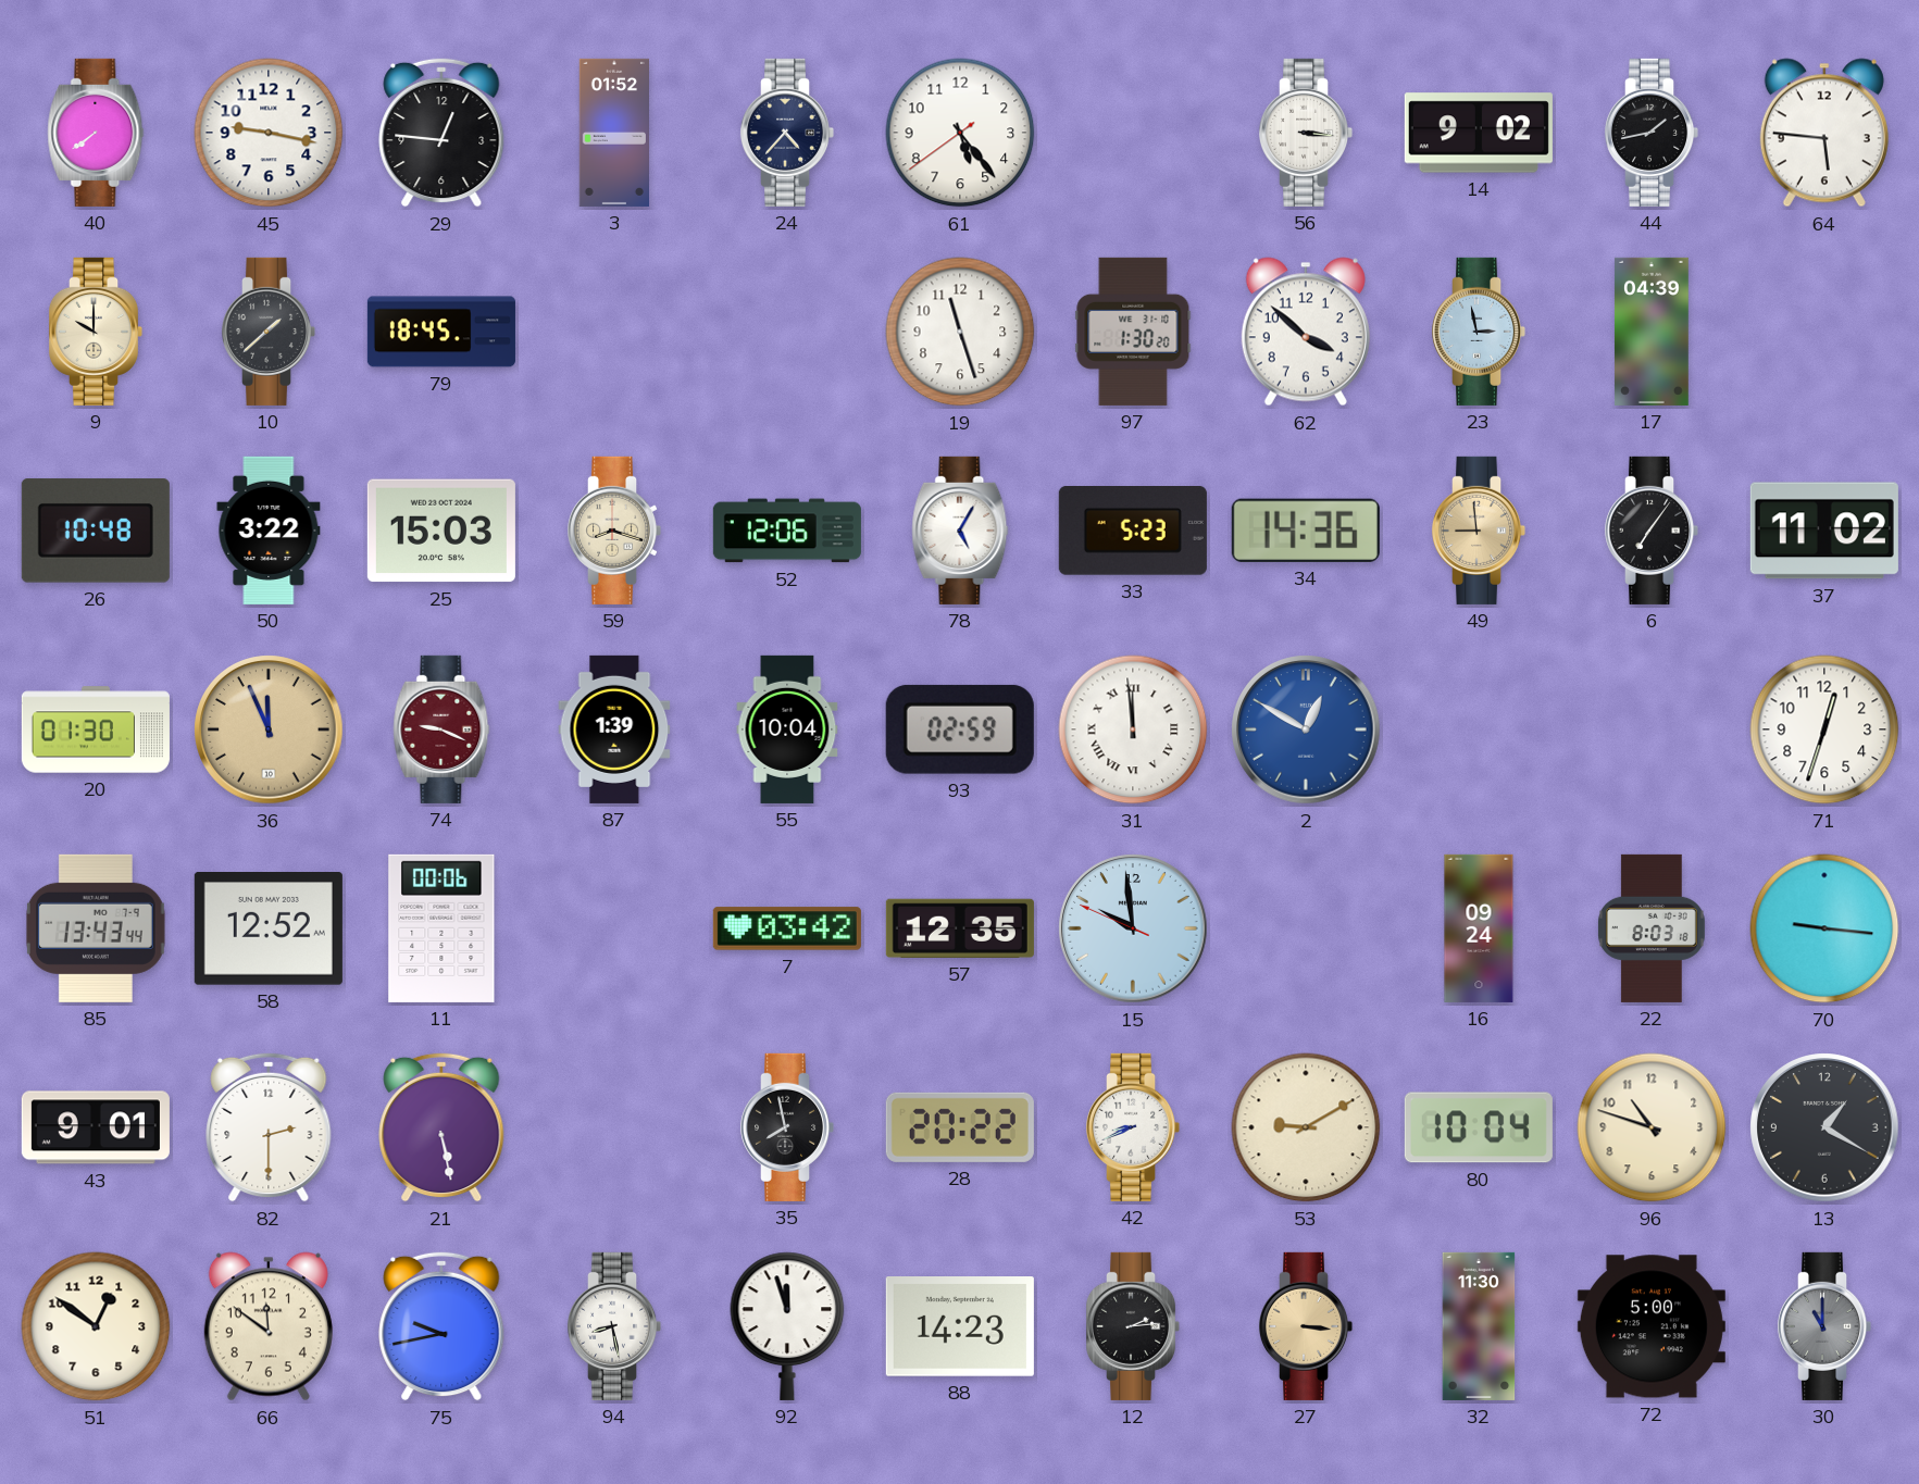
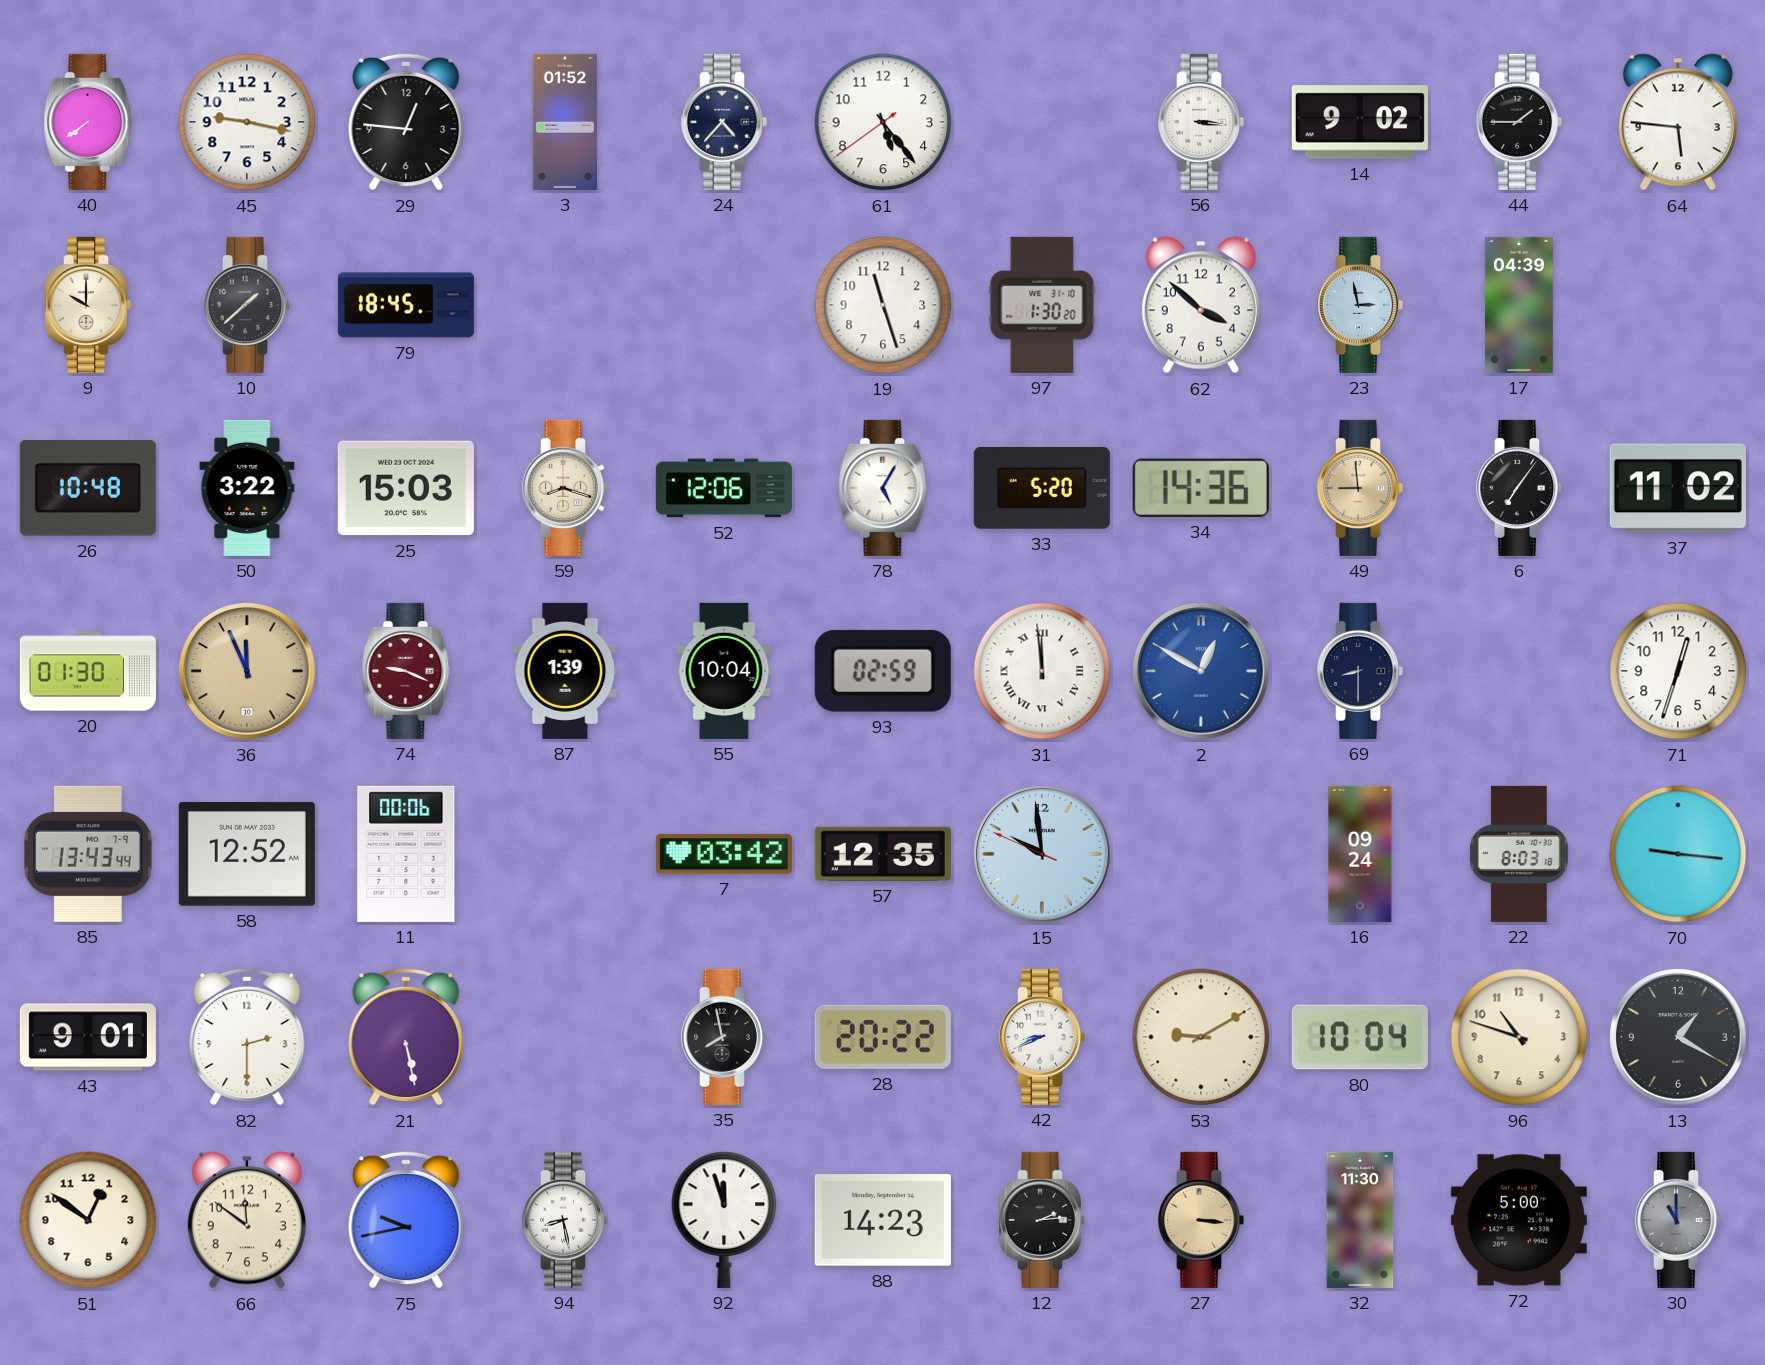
44: 1:43 -> 1:45
33: 5:23 -> 5:20
69: none -> 8:30
